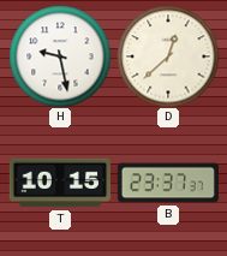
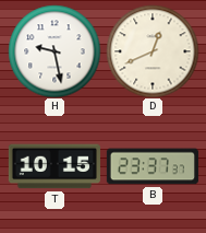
D: 12:38 -> 12:41
